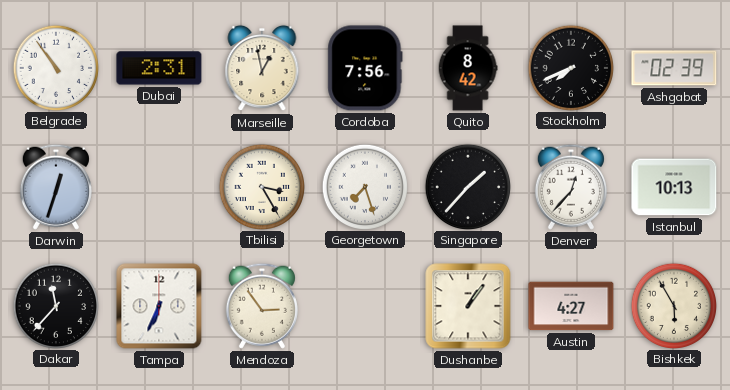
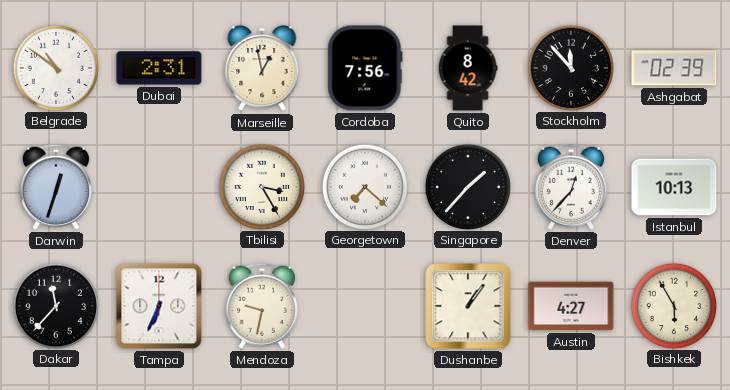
Belgrade: 10:54 -> 10:51
Stockholm: 7:41 -> 11:53
Georgetown: 7:27 -> 7:22
Mendoza: 2:54 -> 9:32
